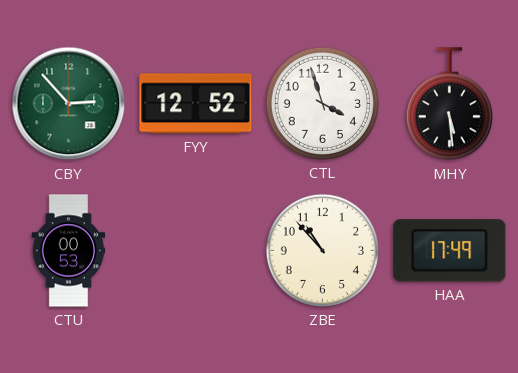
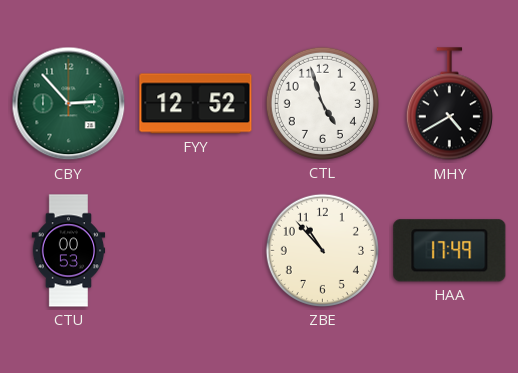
CTL: 3:57 -> 4:57
MHY: 5:29 -> 4:40
